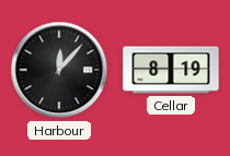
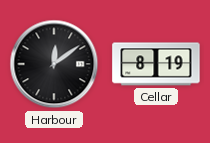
Harbour: 12:07 -> 12:09
